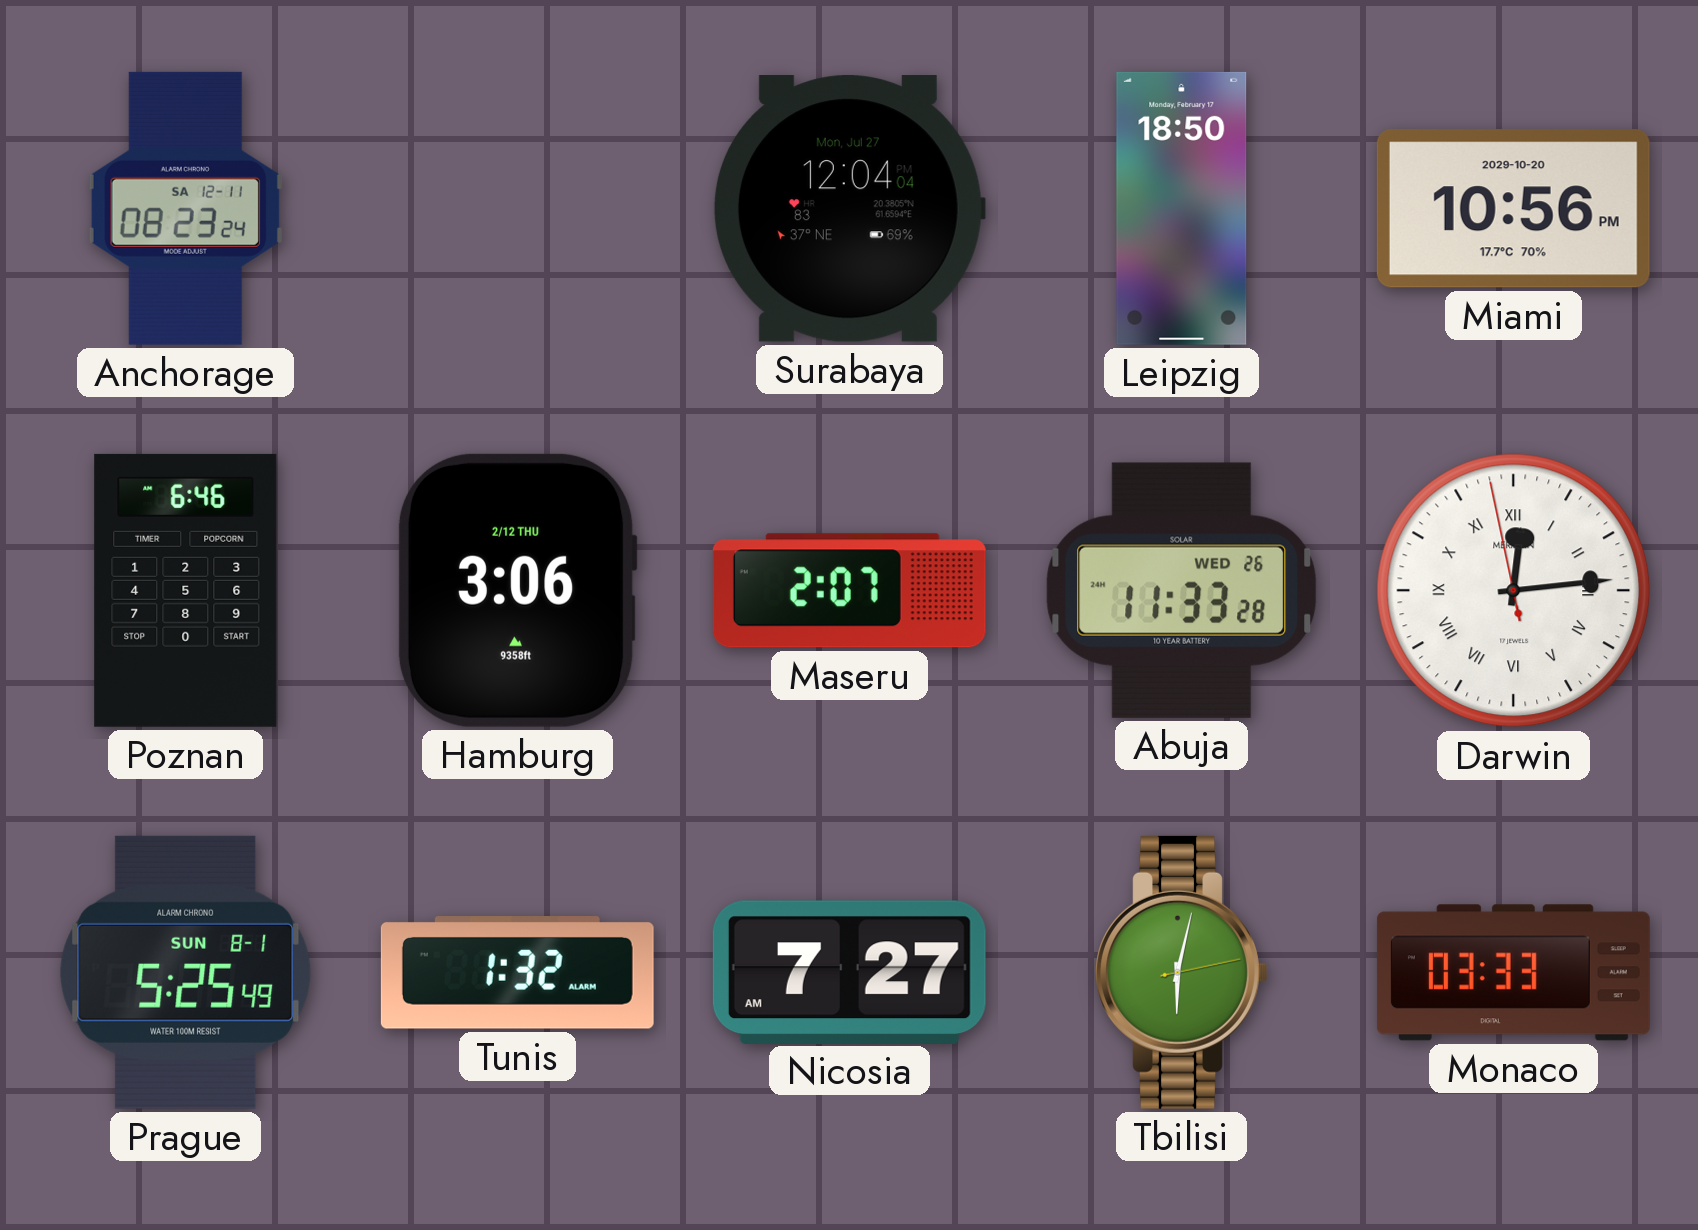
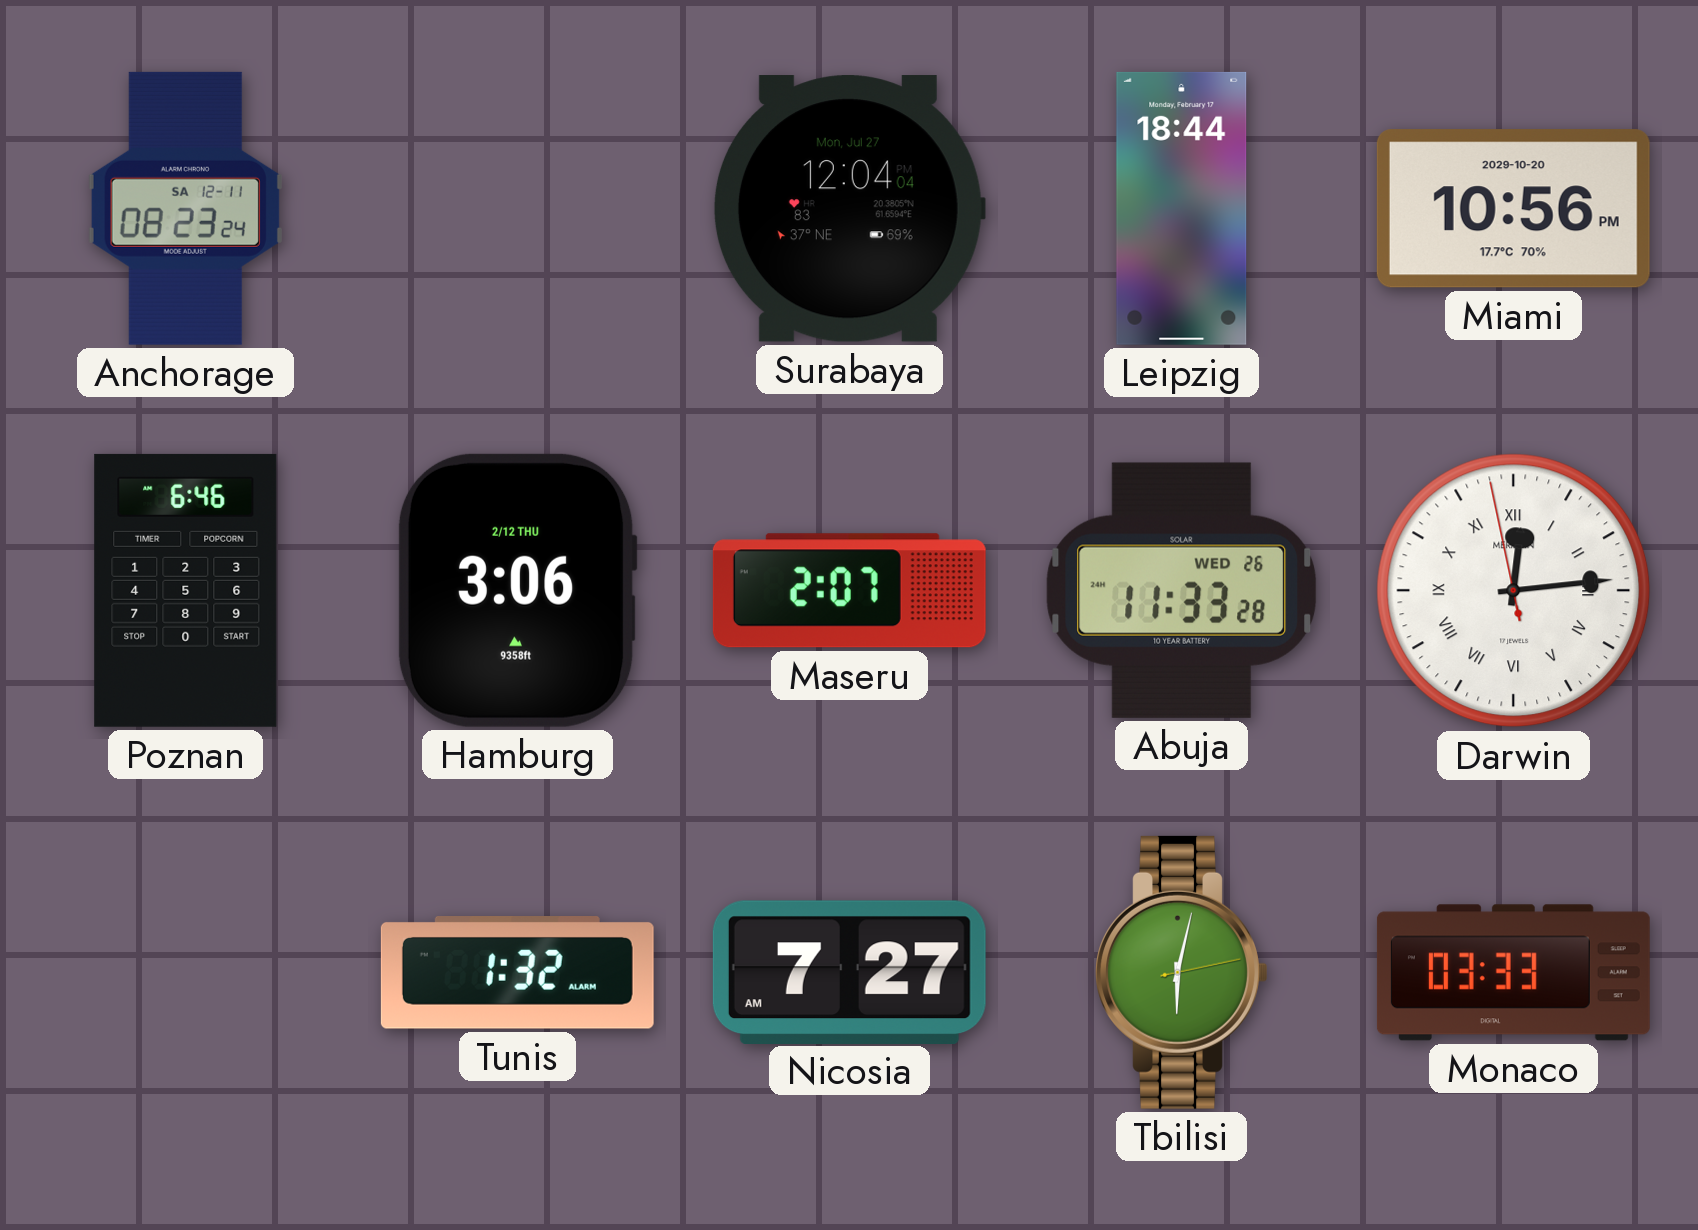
Leipzig: 18:50 -> 18:44
Prague: 5:25 -> none
